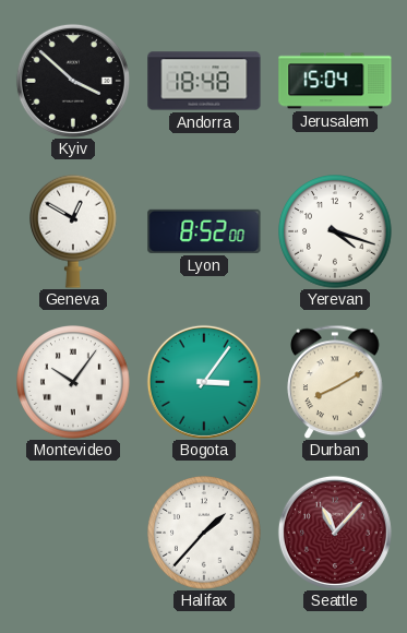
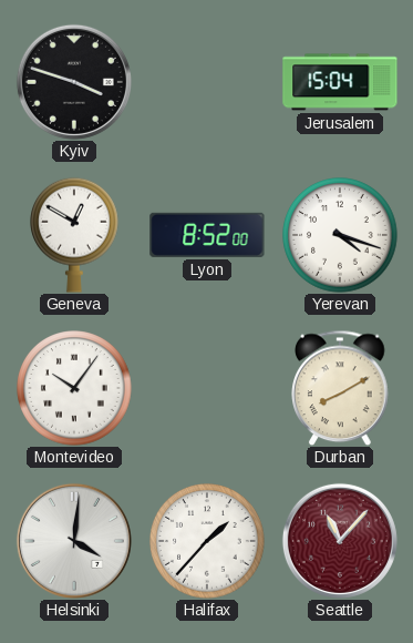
Kyiv: 3:52 -> 3:48
Andorra: 18:48 -> none
Bogota: 3:06 -> none
Helsinki: none -> 4:01
